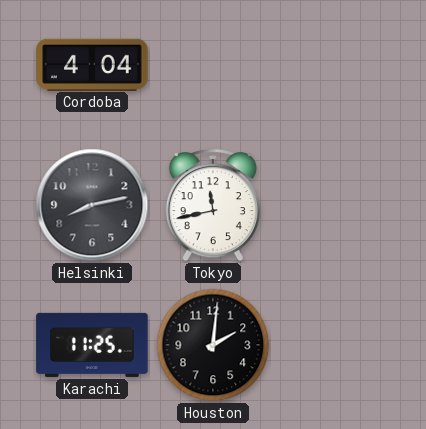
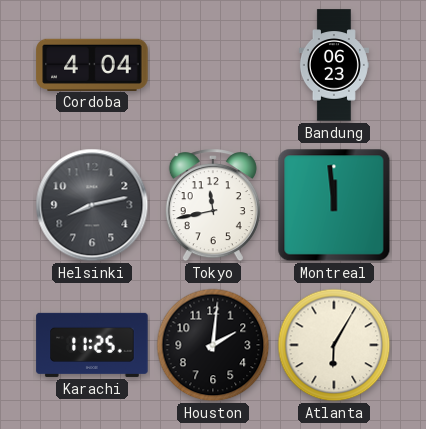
Bandung: none -> 06:23
Montreal: none -> 11:59
Atlanta: none -> 6:05
